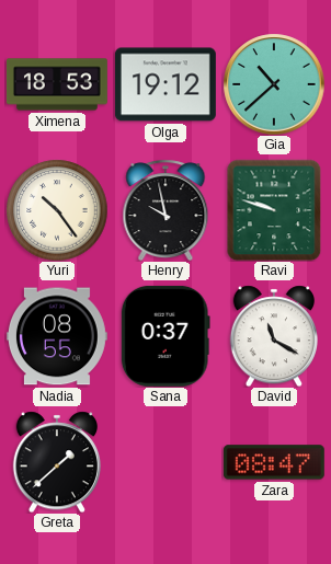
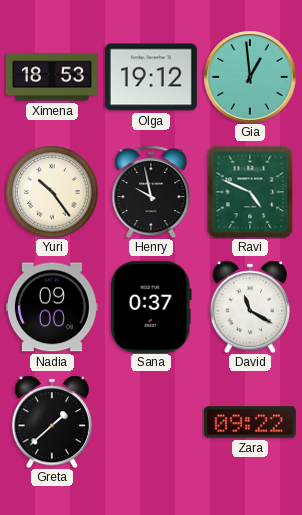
Gia: 10:38 -> 12:59
Ravi: 9:48 -> 4:49
Nadia: 08:55 -> 09:00
Zara: 08:47 -> 09:22
